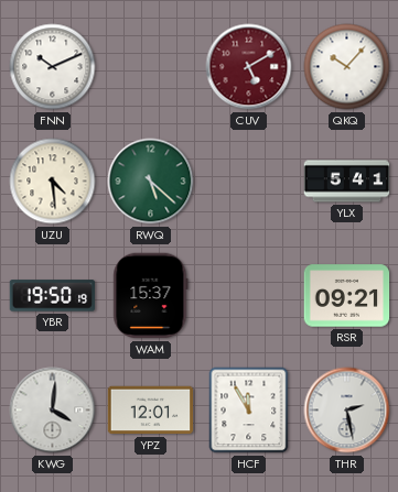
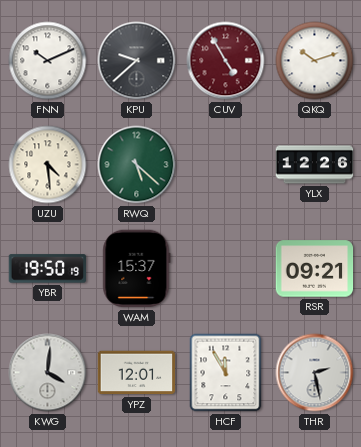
KPU: none -> 9:38
CUV: 5:10 -> 4:55
QKQ: 10:07 -> 10:12
YLX: 5:41 -> 12:26
